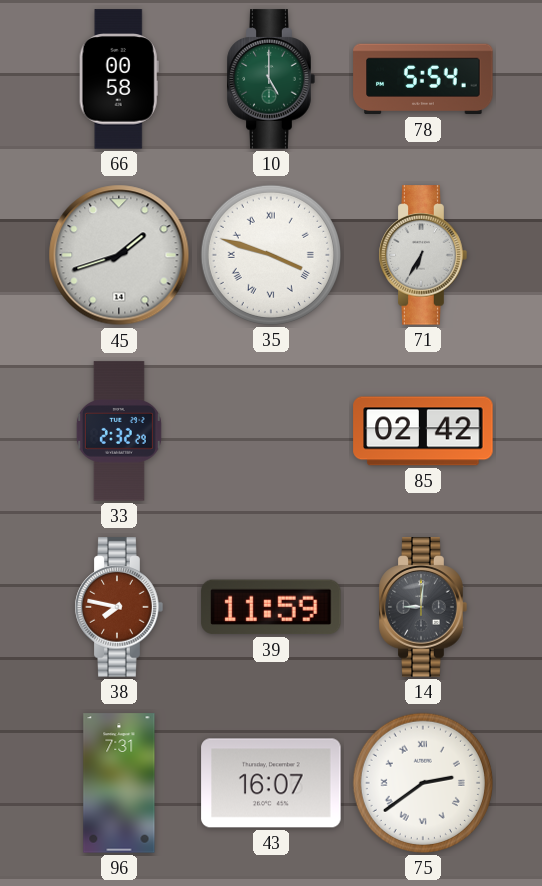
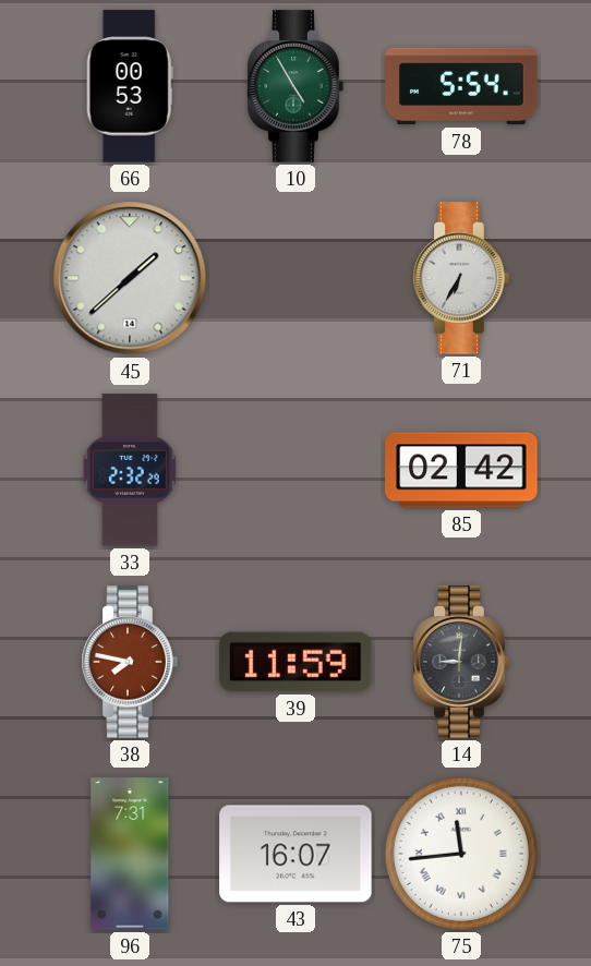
66: 00:58 -> 00:53
10: 5:00 -> 4:55
45: 1:42 -> 1:38
35: 3:48 -> none
75: 2:39 -> 11:44
